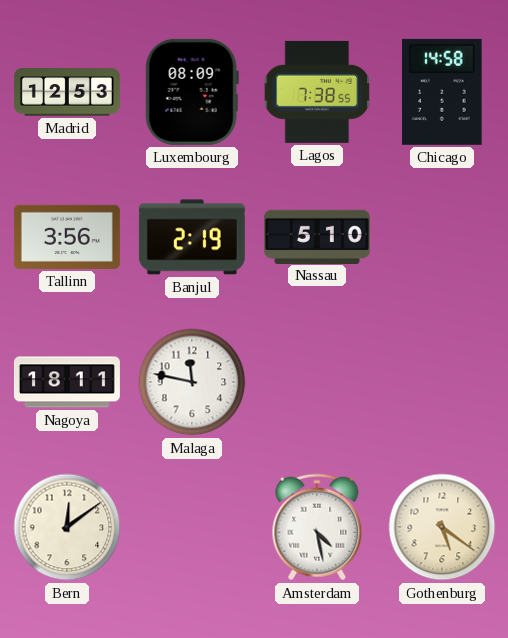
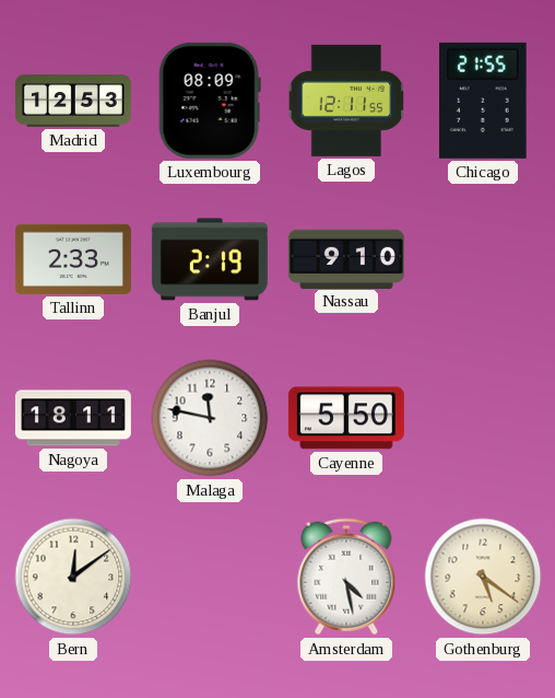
Lagos: 7:38 -> 12:11
Chicago: 14:58 -> 21:55
Tallinn: 3:56 -> 2:33
Nassau: 5:10 -> 9:10
Cayenne: none -> 5:50
